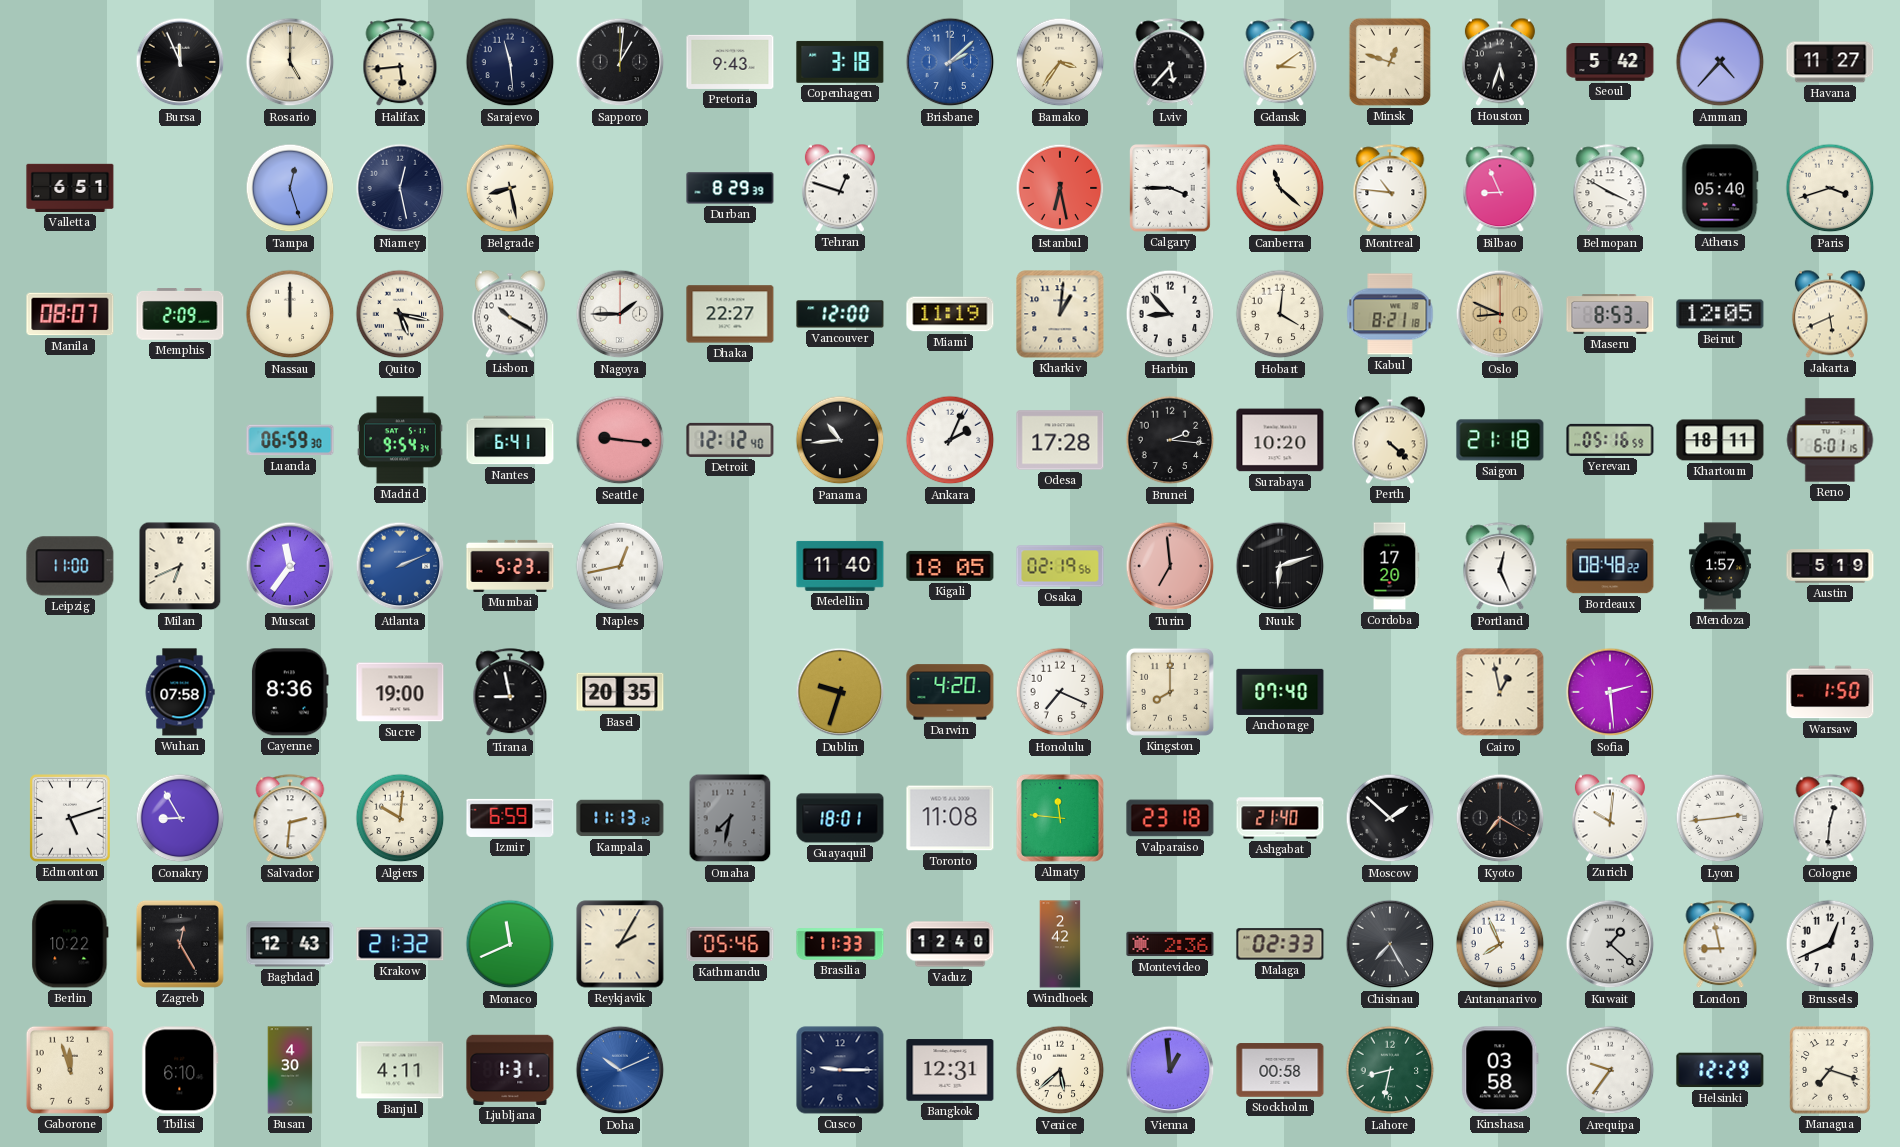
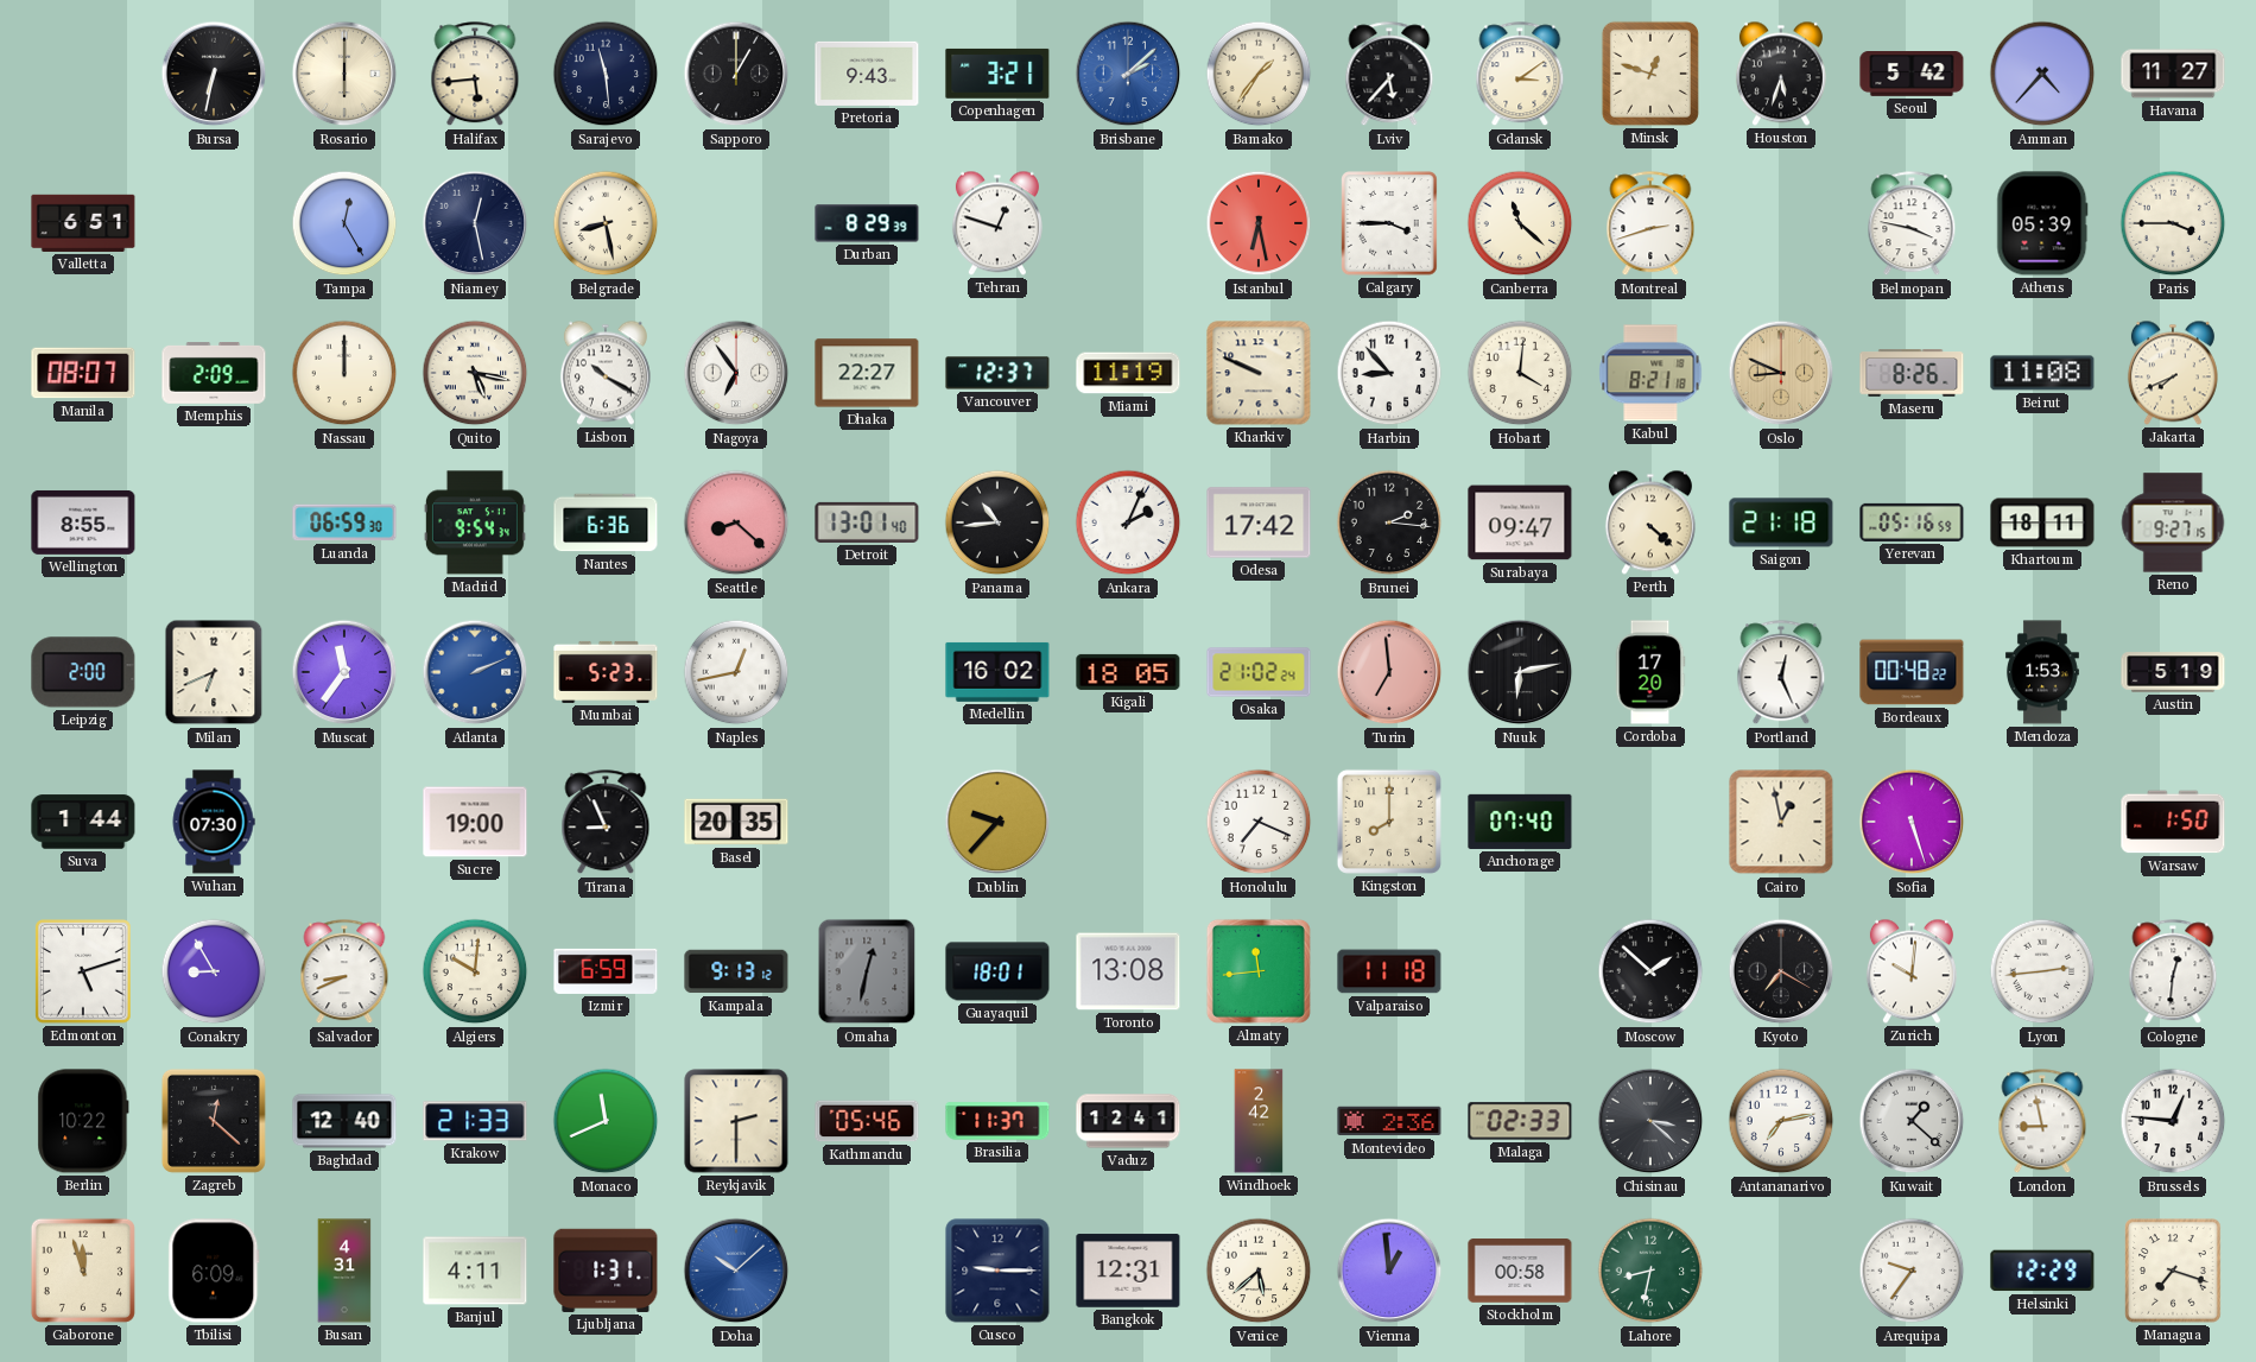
Bursa: 11:56 -> 6:32
Rosario: 5:00 -> 6:00
Sapporo: 1:01 -> 1:00
Copenhagen: 3:18 -> 3:21
Bamako: 3:36 -> 1:36
Tampa: 12:27 -> 12:25
Montreal: 10:46 -> 2:42
Bilbao: 8:56 -> none
Belmopan: 3:50 -> 3:47
Athens: 05:40 -> 05:39
Paris: 3:42 -> 3:45
Nagoya: 1:45 -> 6:54
Vancouver: 12:00 -> 12:37
Kharkiv: 1:01 -> 9:49
Maseru: 8:53 -> 8:26
Beirut: 12:05 -> 11:08
Jakarta: 5:41 -> 7:41
Wellington: none -> 8:55
Nantes: 6:41 -> 6:36
Seattle: 9:16 -> 8:22
Detroit: 12:12 -> 13:01
Odesa: 17:28 -> 17:42
Surabaya: 10:20 -> 09:47
Reno: 6:01 -> 9:27
Leipzig: 11:00 -> 2:00
Medellin: 11:40 -> 16:02
Osaka: 02:19 -> 21:02
Nuuk: 6:12 -> 6:13
Bordeaux: 08:48 -> 00:48
Mendoza: 1:57 -> 1:53
Suva: none -> 1:44
Wuhan: 07:58 -> 07:30
Cayenne: 8:36 -> none
Tirana: 8:58 -> 8:56
Dublin: 9:33 -> 9:37
Darwin: 4:20 -> none
Sofia: 2:29 -> 5:27
Salvador: 2:31 -> 8:41
Kampala: 11:13 -> 9:13
Omaha: 7:32 -> 12:32
Toronto: 11:08 -> 13:08
Almaty: 11:46 -> 11:44
Valparaiso: 23:18 -> 11:18
Ashgabat: 21:40 -> none
Zagreb: 12:25 -> 12:22
Baghdad: 12:43 -> 12:40
Krakow: 21:32 -> 21:33
Reykjavik: 2:05 -> 2:30
Brasilia: 11:33 -> 11:37
Vaduz: 12:40 -> 12:41
Chisinau: 7:25 -> 3:22
Antananarivo: 7:56 -> 7:13
Brussels: 12:41 -> 12:46
Tbilisi: 6:10 -> 6:09
Busan: 4:30 -> 4:31
Doha: 10:11 -> 10:08
Kinshasa: 03:58 -> none
